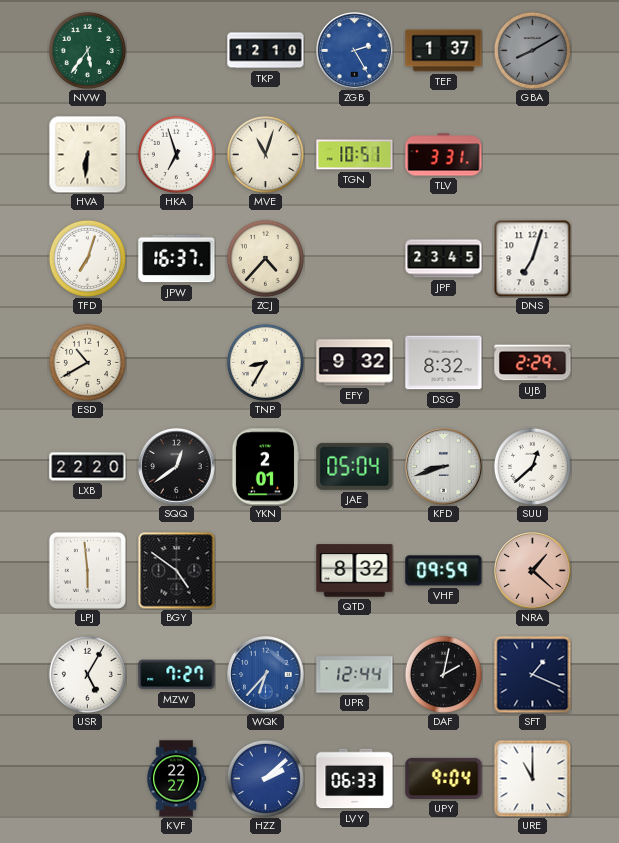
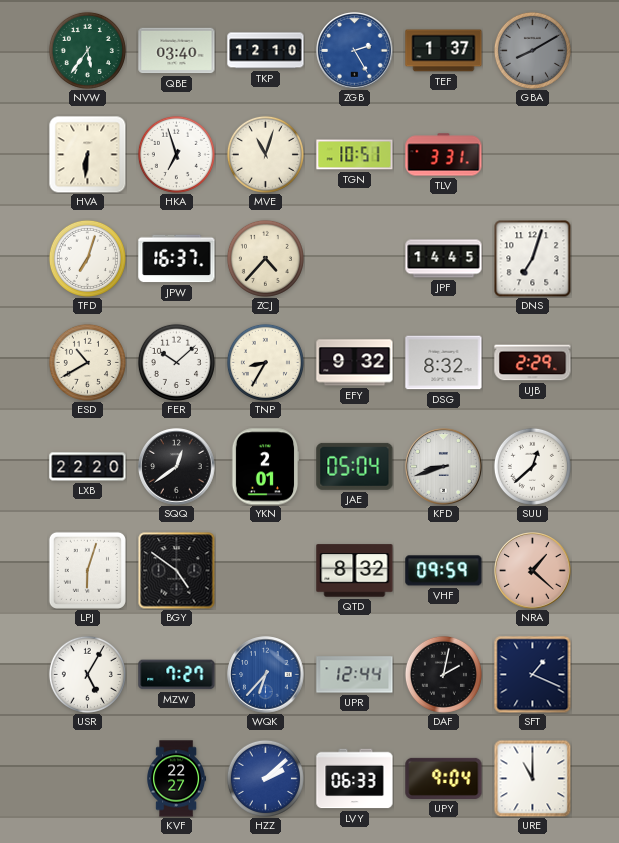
QBE: none -> 03:40
JPF: 23:45 -> 14:45
FER: none -> 10:08
LPJ: 5:59 -> 6:03
